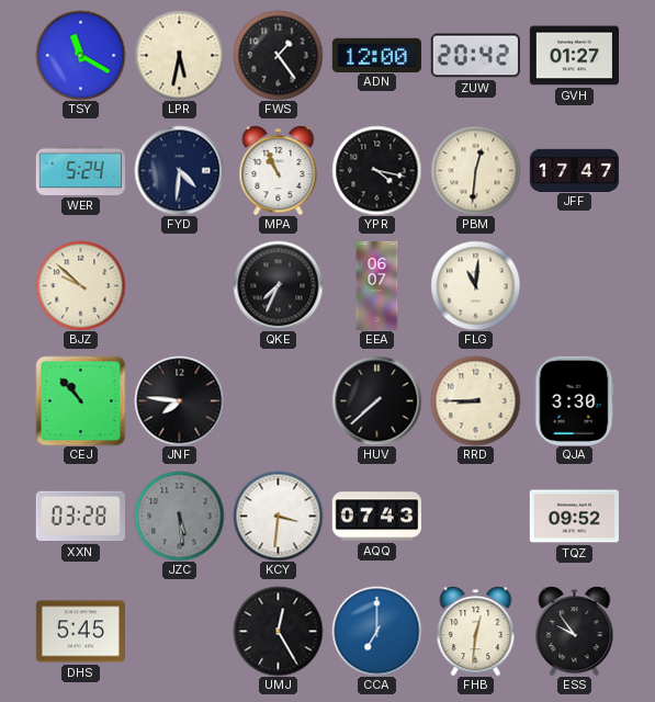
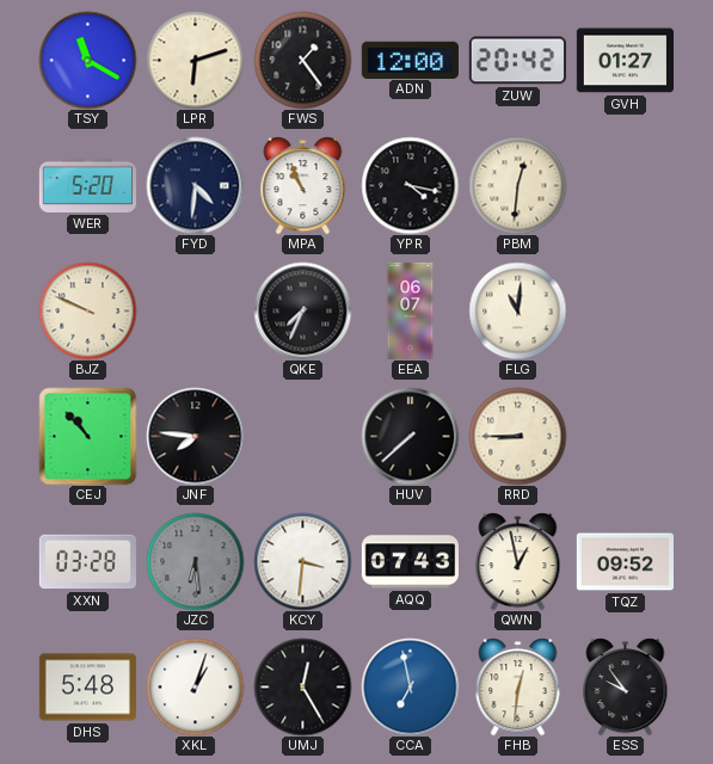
LPR: 5:32 -> 6:12
WER: 5:24 -> 5:20
JFF: 17:47 -> none
BJZ: 9:52 -> 9:49
QJA: 3:30 -> none
JZC: 5:29 -> 6:29
QWN: none -> 12:58
DHS: 5:45 -> 5:48
XKL: none -> 1:03
CCA: 7:00 -> 6:58
